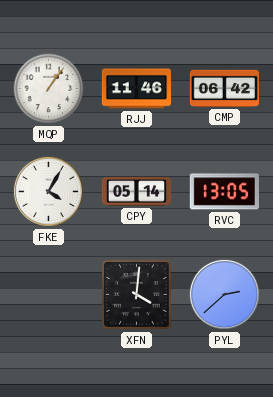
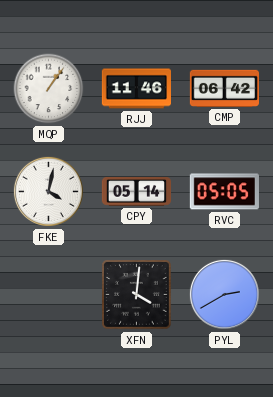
FKE: 4:05 -> 4:02
RVC: 13:05 -> 05:05
PYL: 2:38 -> 2:40
